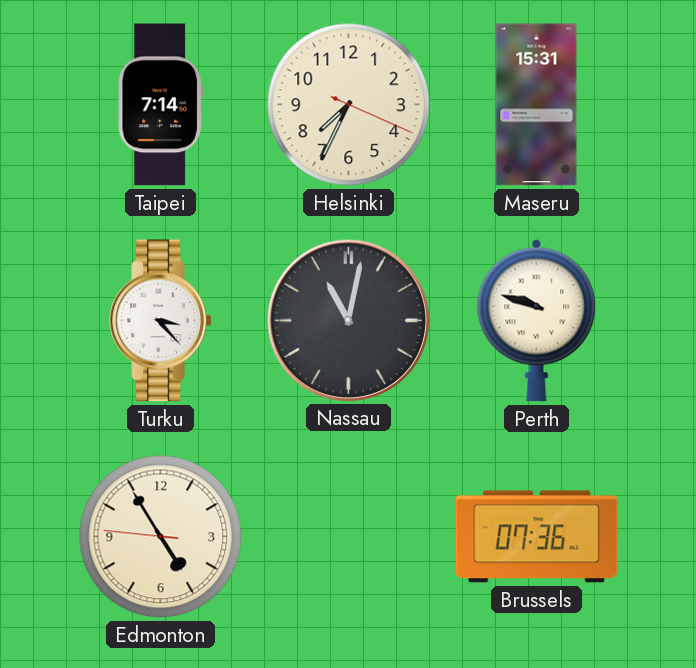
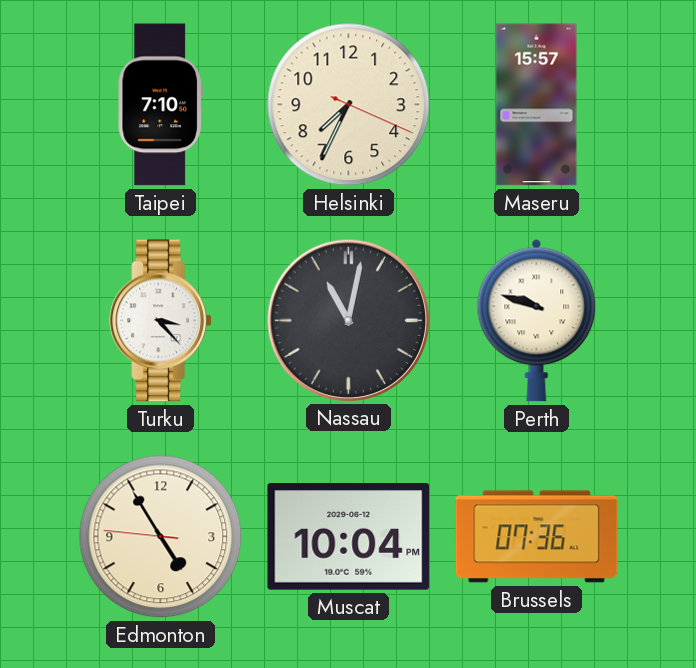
Taipei: 7:14 -> 7:10
Maseru: 15:31 -> 15:57
Muscat: none -> 10:04
